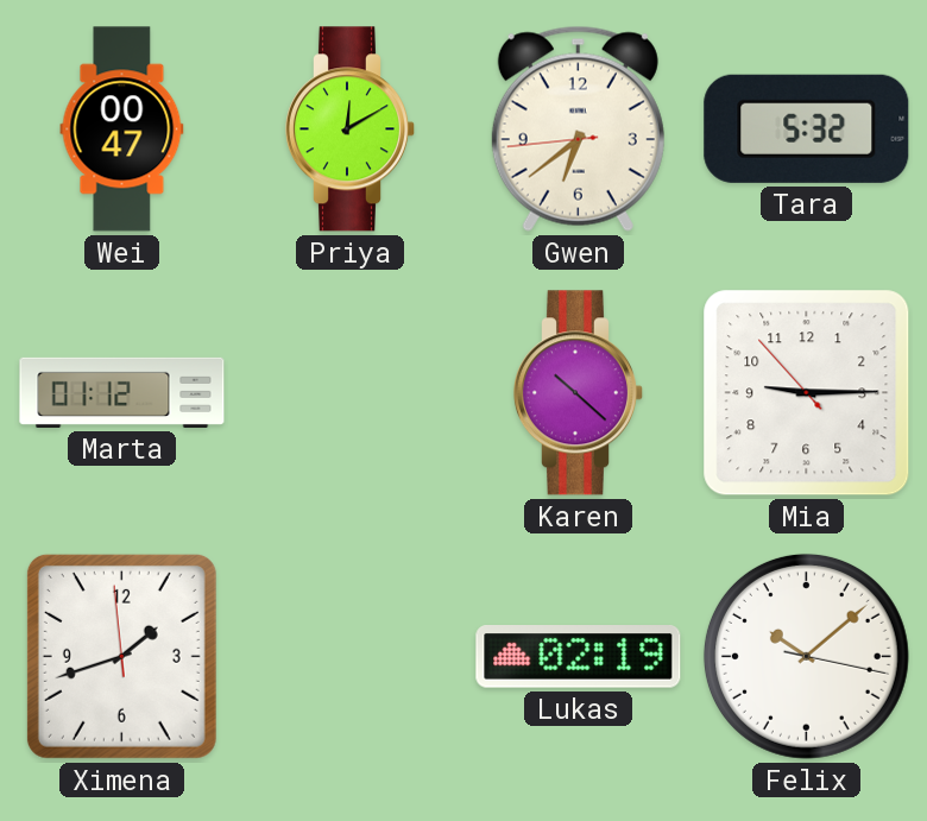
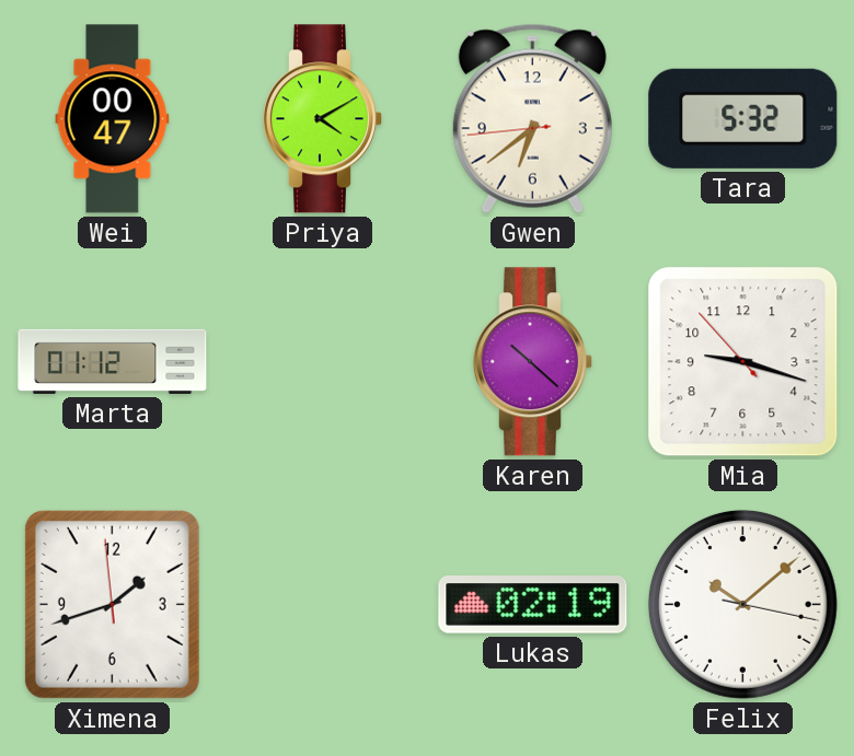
Priya: 12:10 -> 4:10
Mia: 9:14 -> 9:17
